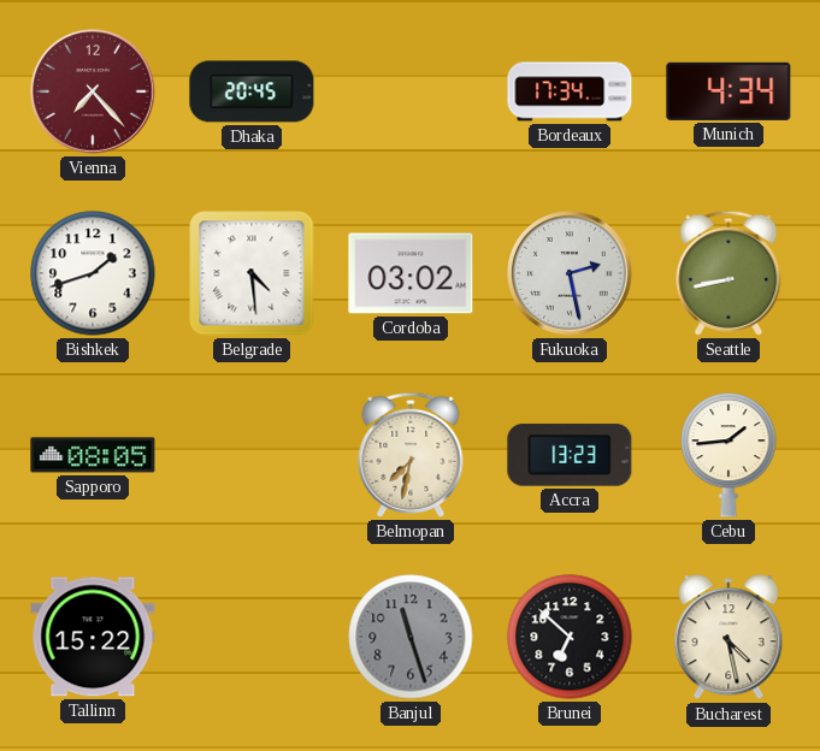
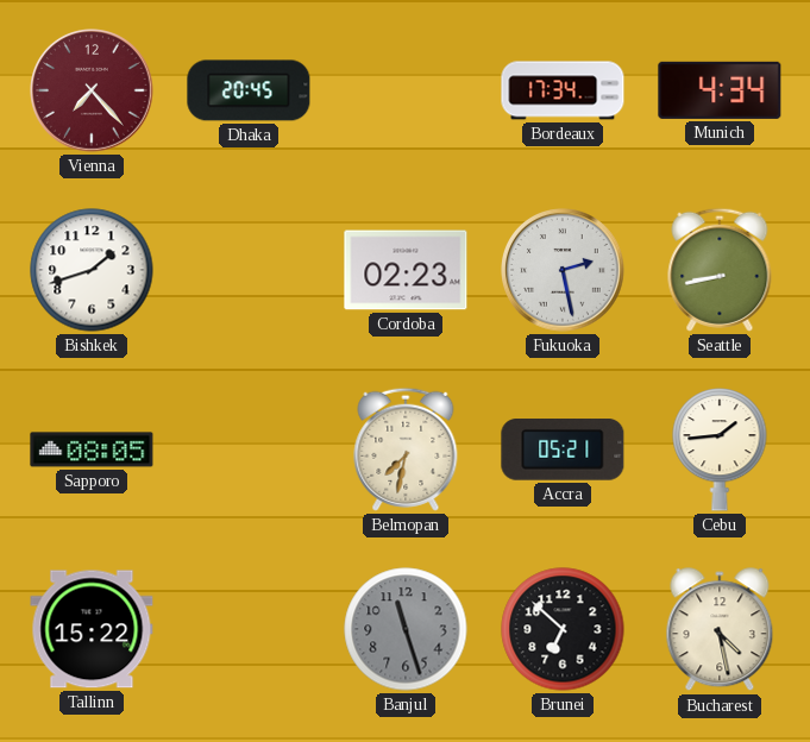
Belgrade: 4:29 -> none
Cordoba: 03:02 -> 02:23
Accra: 13:23 -> 05:21
